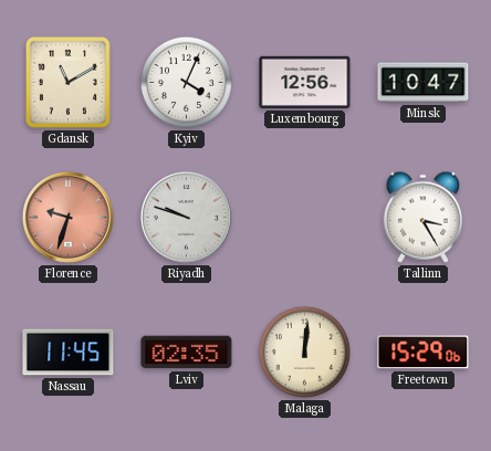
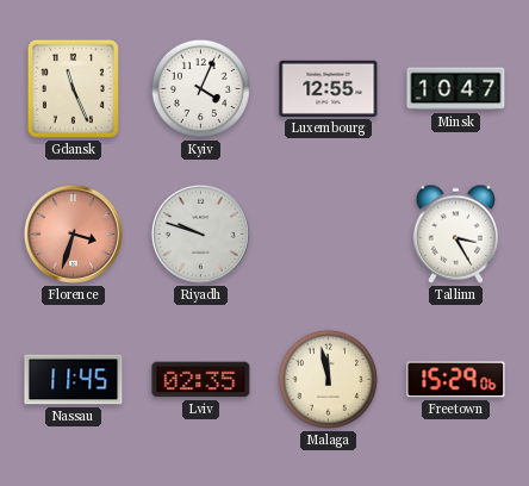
Gdansk: 11:10 -> 11:26
Luxembourg: 12:56 -> 12:55
Florence: 9:33 -> 3:33
Malaga: 12:01 -> 11:58
